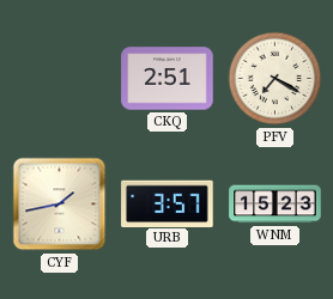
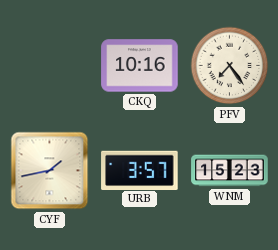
CKQ: 2:51 -> 10:16
PFV: 7:20 -> 7:24
